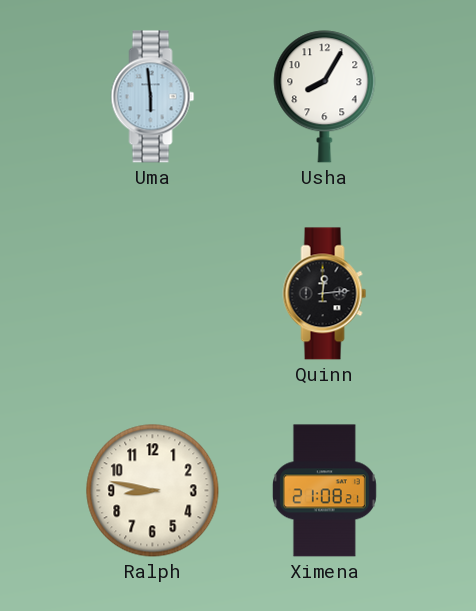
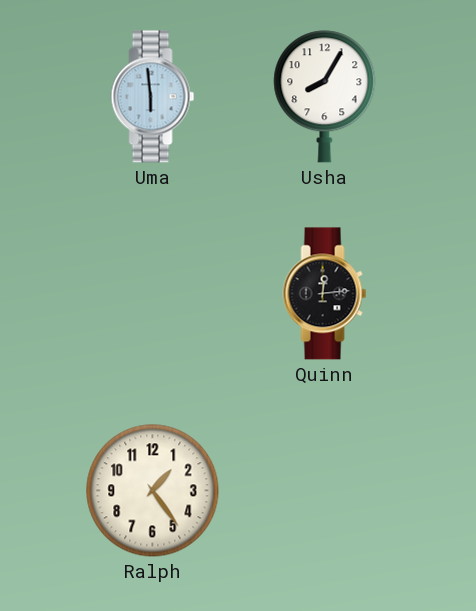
Ralph: 8:47 -> 1:24
Ximena: 21:08 -> none
